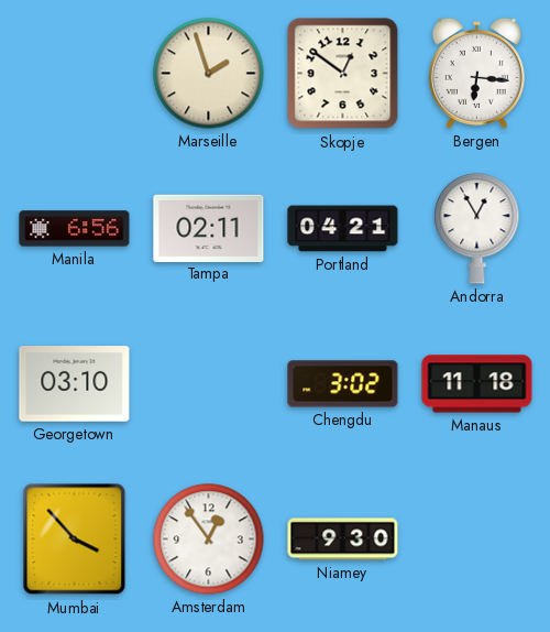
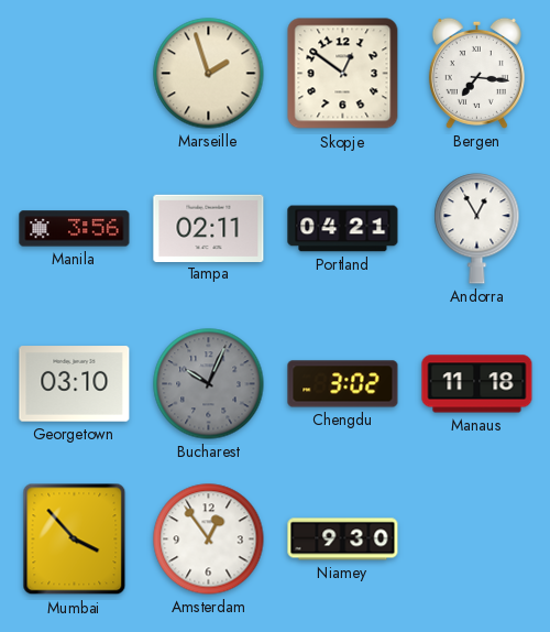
Bergen: 6:16 -> 7:16
Manila: 6:56 -> 3:56
Bucharest: none -> 10:04
